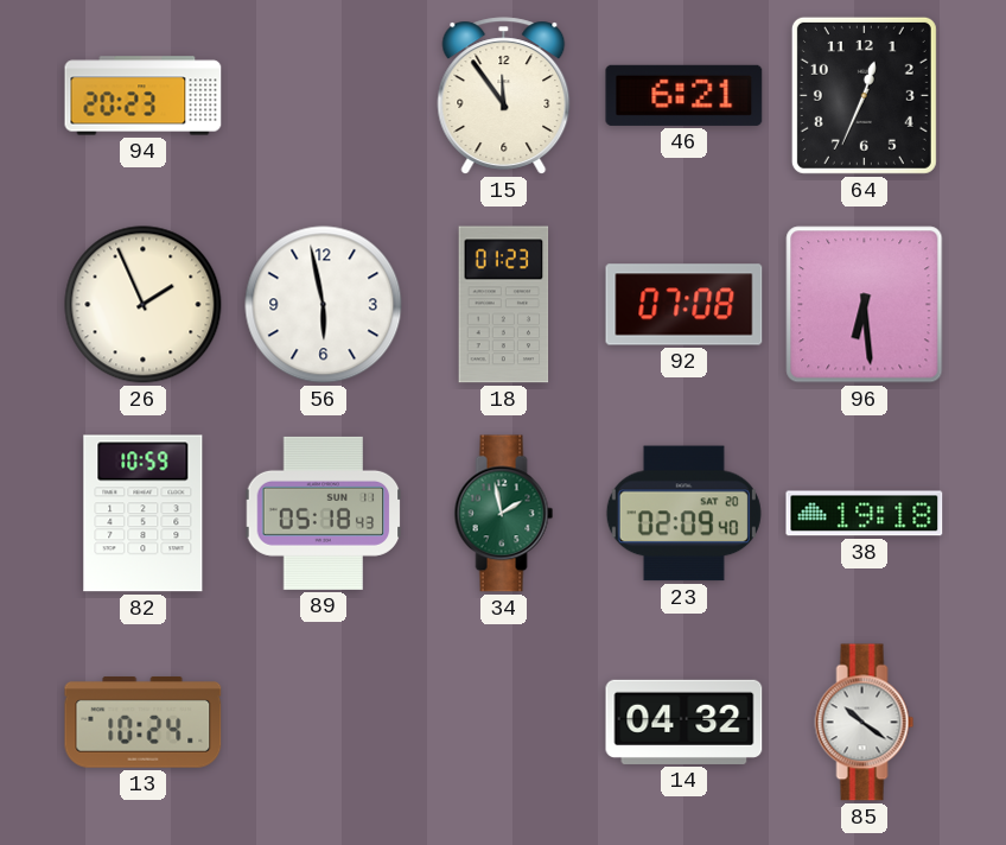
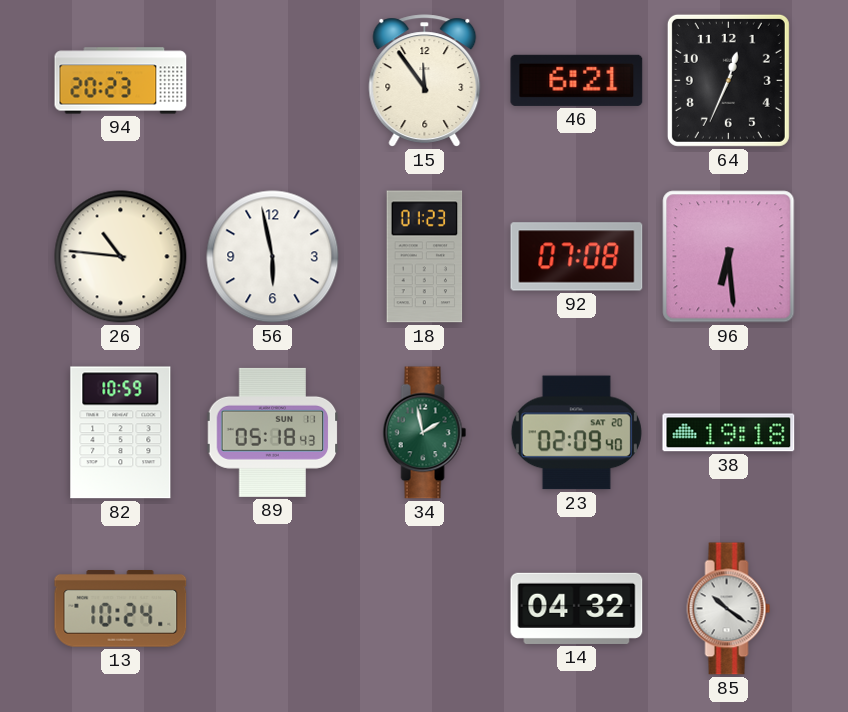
26: 1:56 -> 10:46
